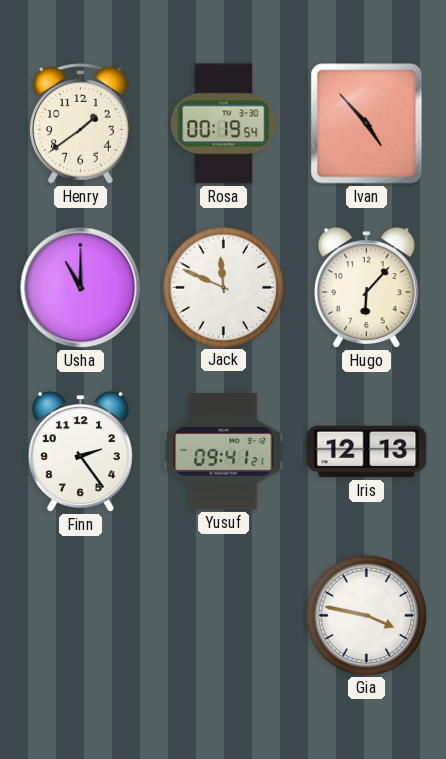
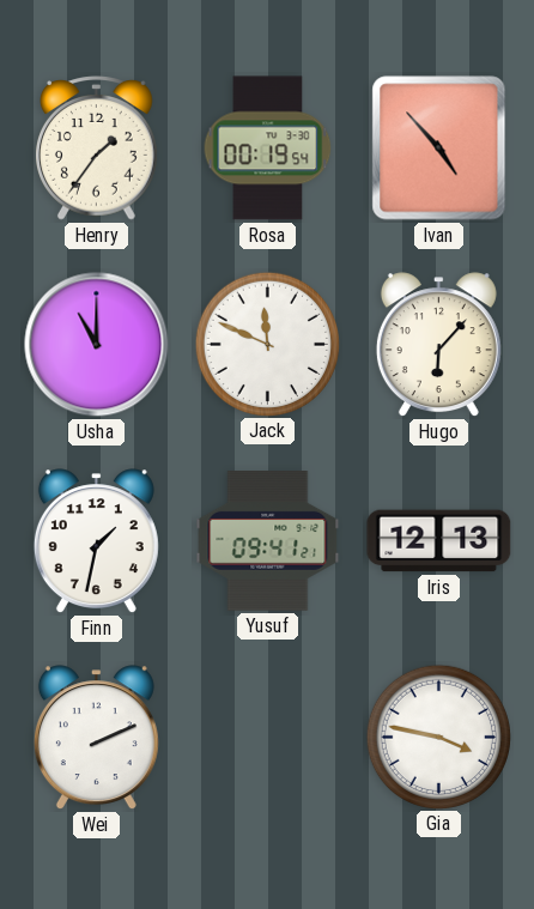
Henry: 1:39 -> 1:36
Finn: 2:24 -> 1:32
Wei: none -> 2:11
